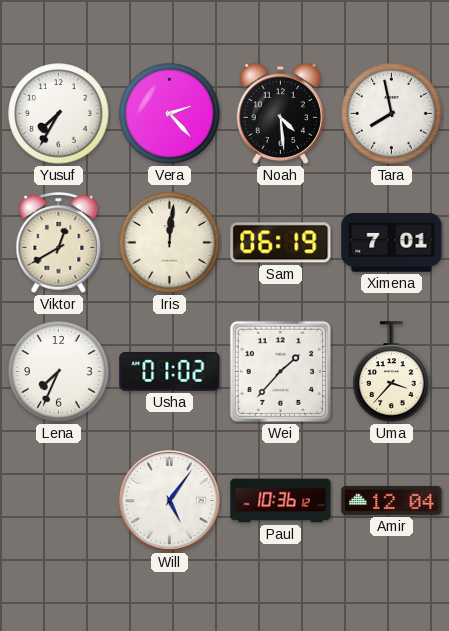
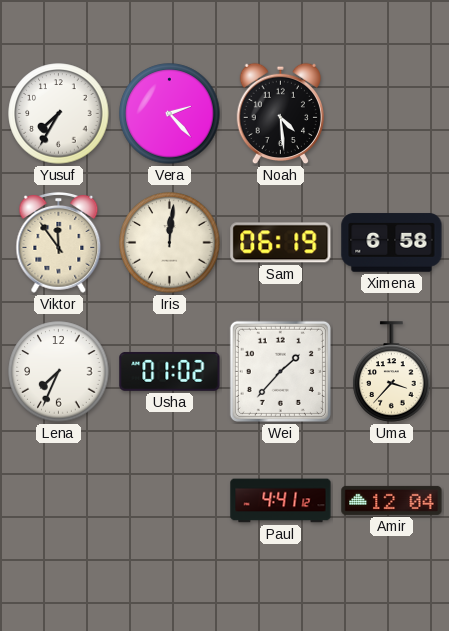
Tara: 7:58 -> none
Viktor: 12:40 -> 11:54
Ximena: 7:01 -> 6:58
Will: 5:06 -> none
Paul: 10:36 -> 4:41
